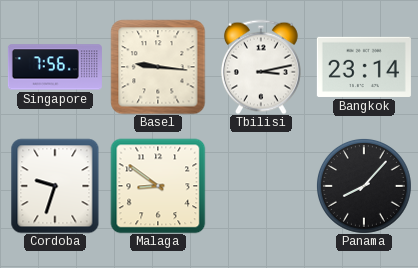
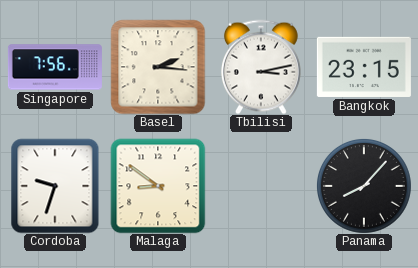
Basel: 9:16 -> 2:16
Bangkok: 23:14 -> 23:15
